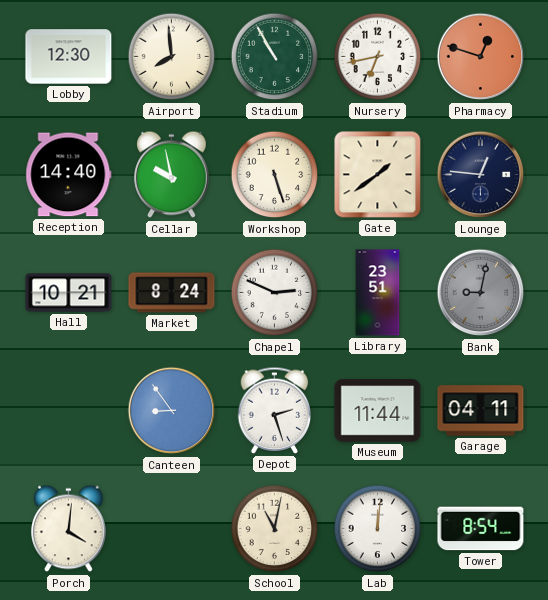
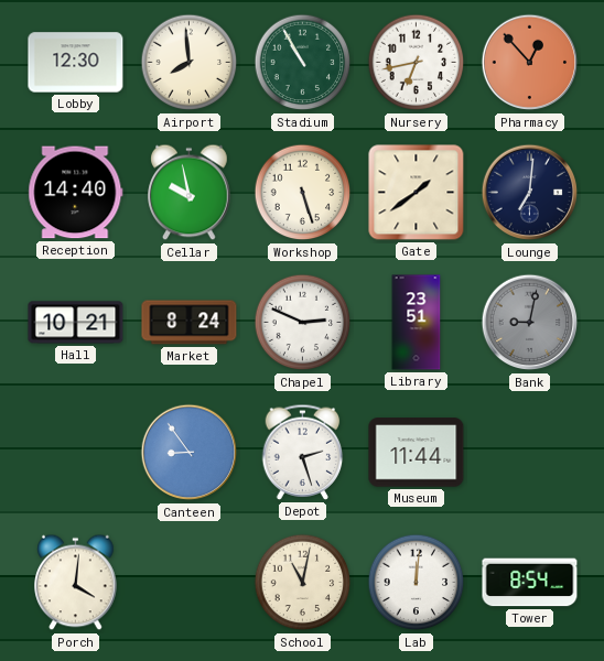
Pharmacy: 12:48 -> 12:53
Lounge: 12:46 -> 7:01
Garage: 04:11 -> none
